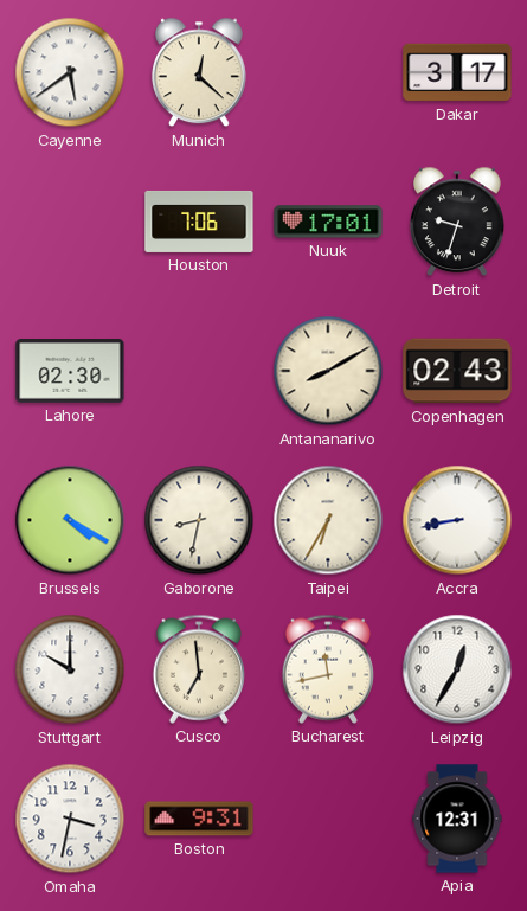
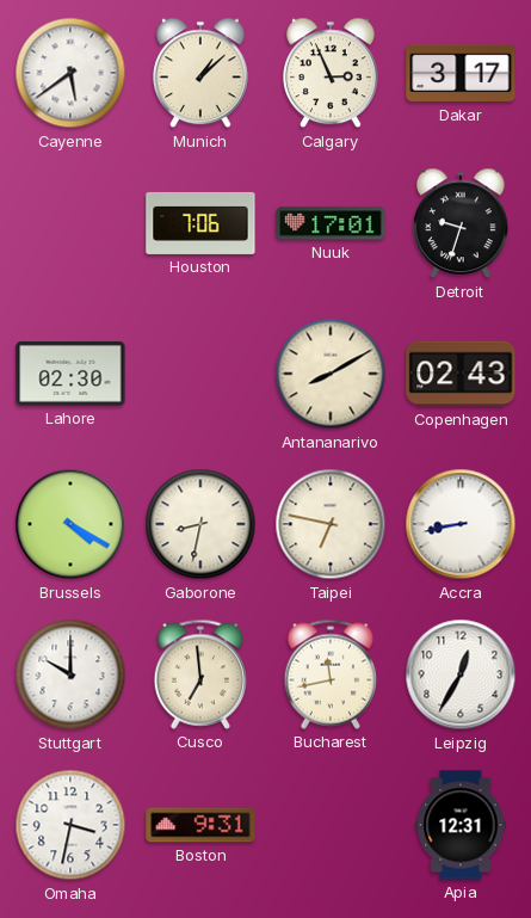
Munich: 12:22 -> 1:08
Calgary: none -> 2:56
Taipei: 6:35 -> 6:47
